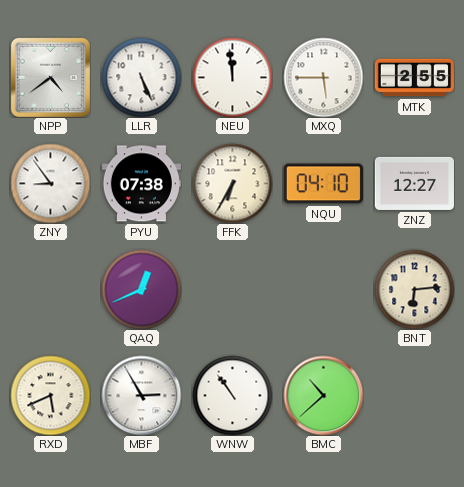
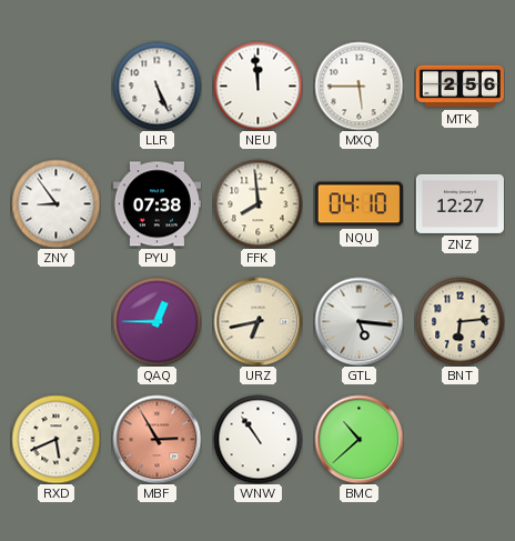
NPP: 4:39 -> none
MTK: 2:55 -> 2:56
FFK: 6:35 -> 7:59
QAQ: 12:41 -> 12:45
URZ: none -> 6:43
GTL: none -> 5:16
MBF dial: white -> salmon
